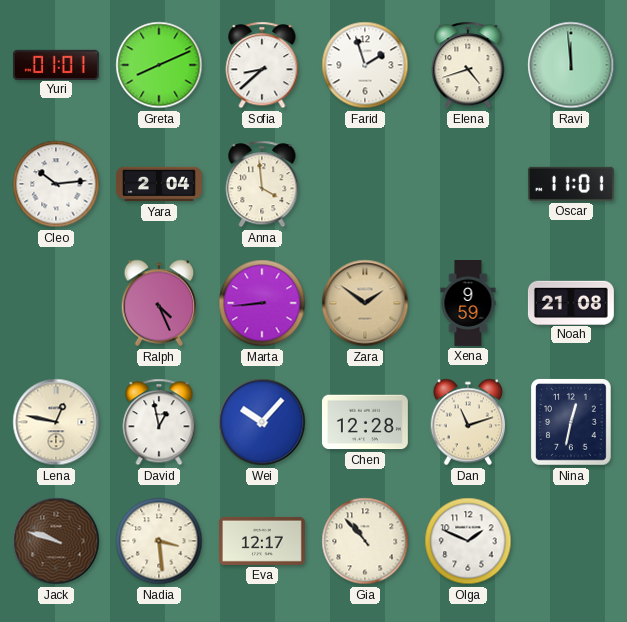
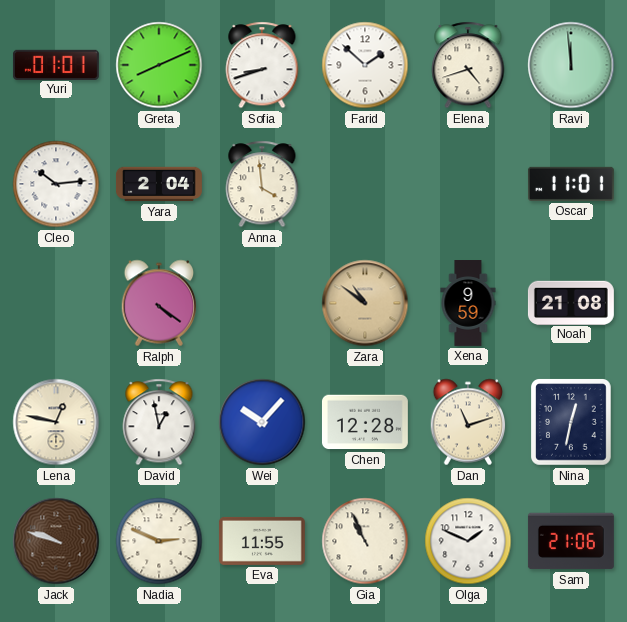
Sofia: 8:38 -> 8:42
Farid: 1:57 -> 1:52
Ralph: 4:26 -> 4:21
Marta: 8:44 -> none
Zara: 1:51 -> 10:51
Nadia: 3:29 -> 2:49
Eva: 12:17 -> 11:55
Gia: 10:53 -> 10:56
Sam: none -> 21:06
